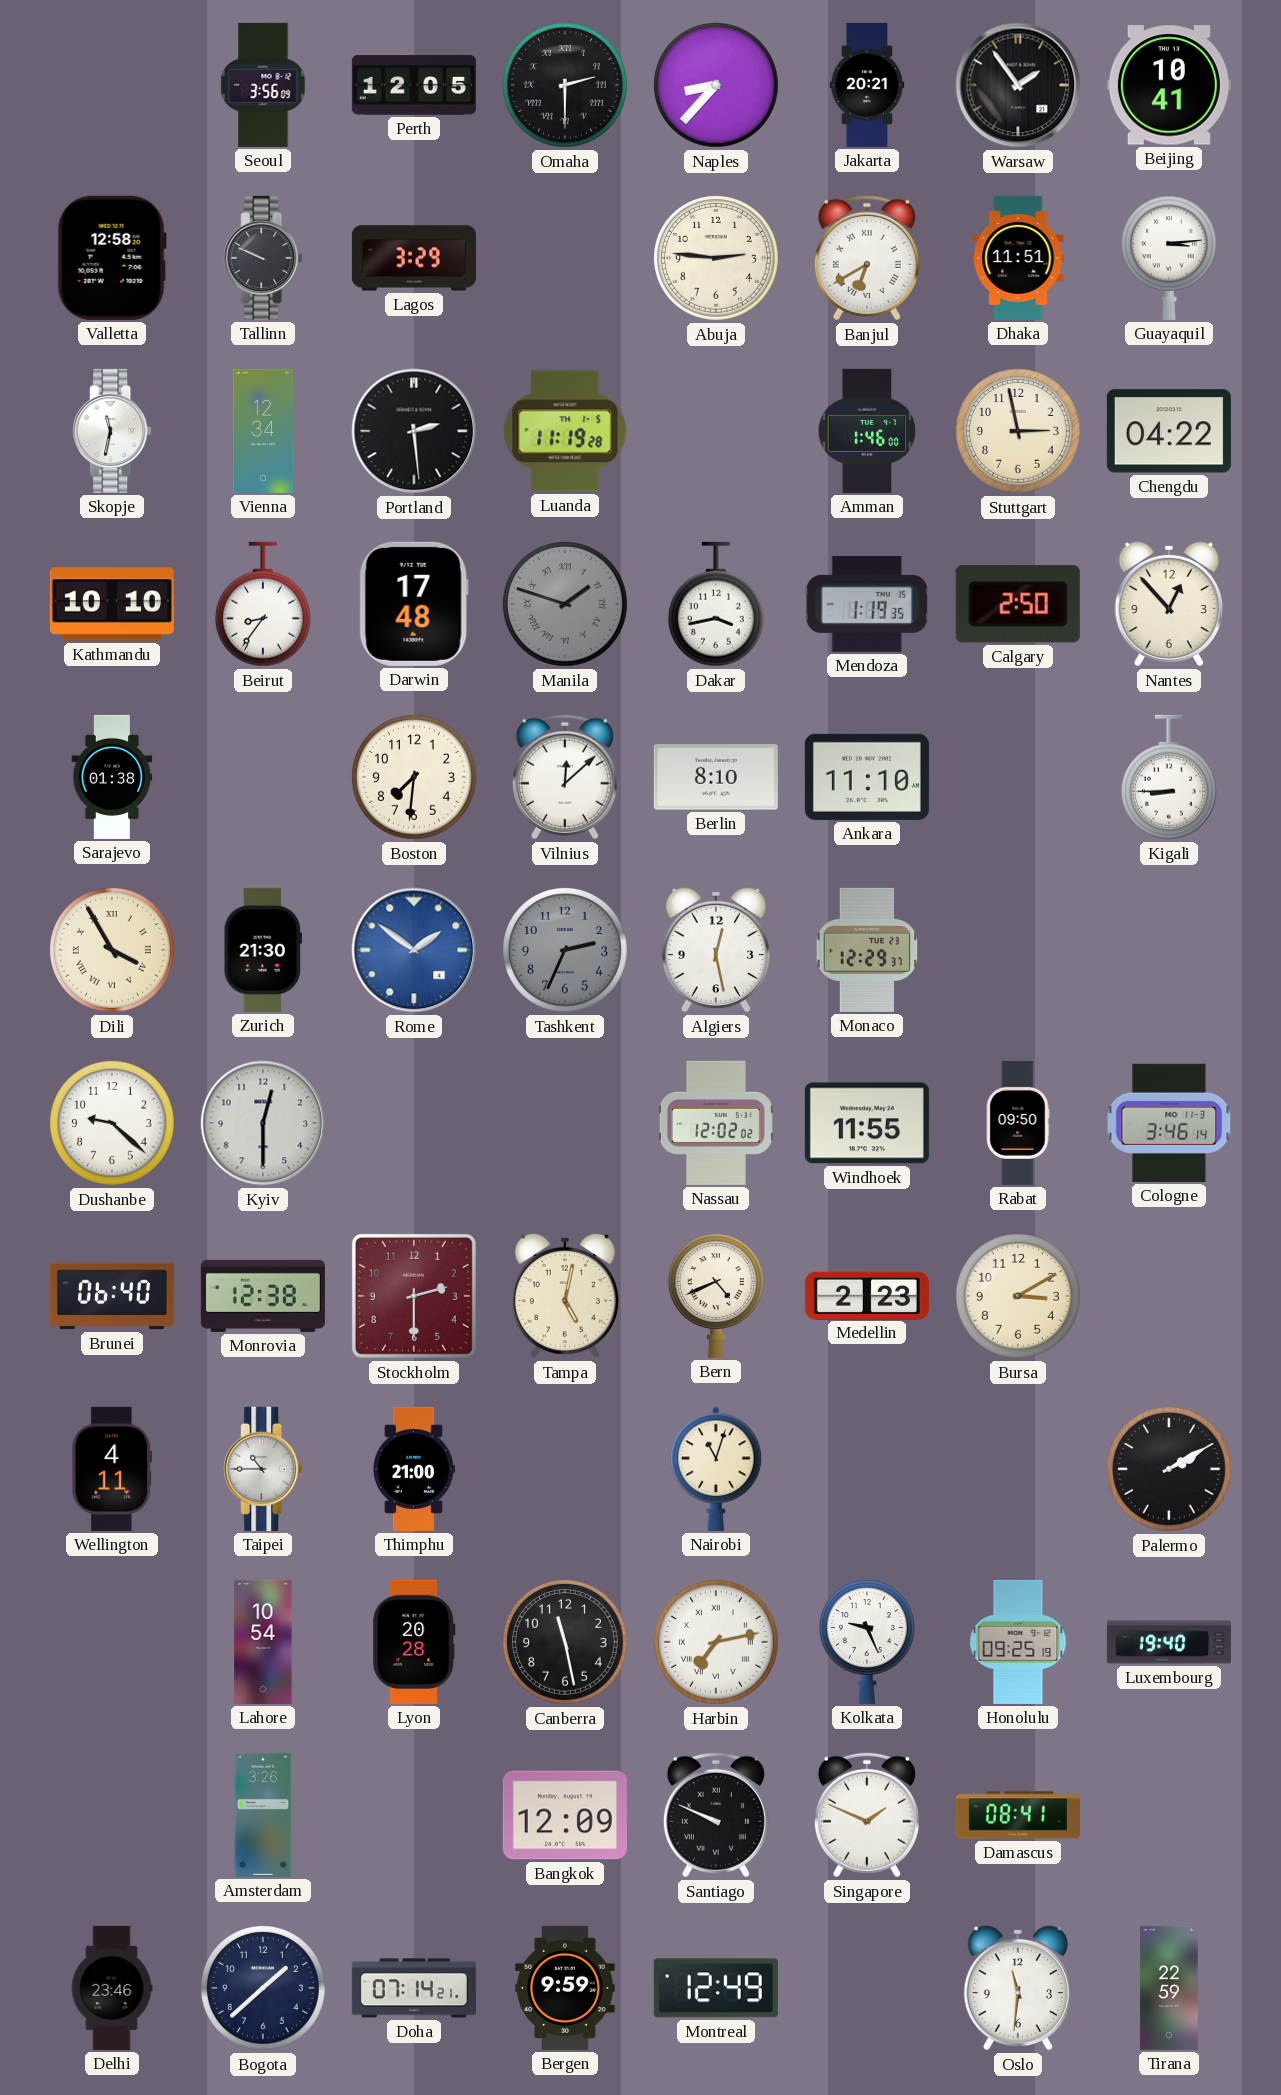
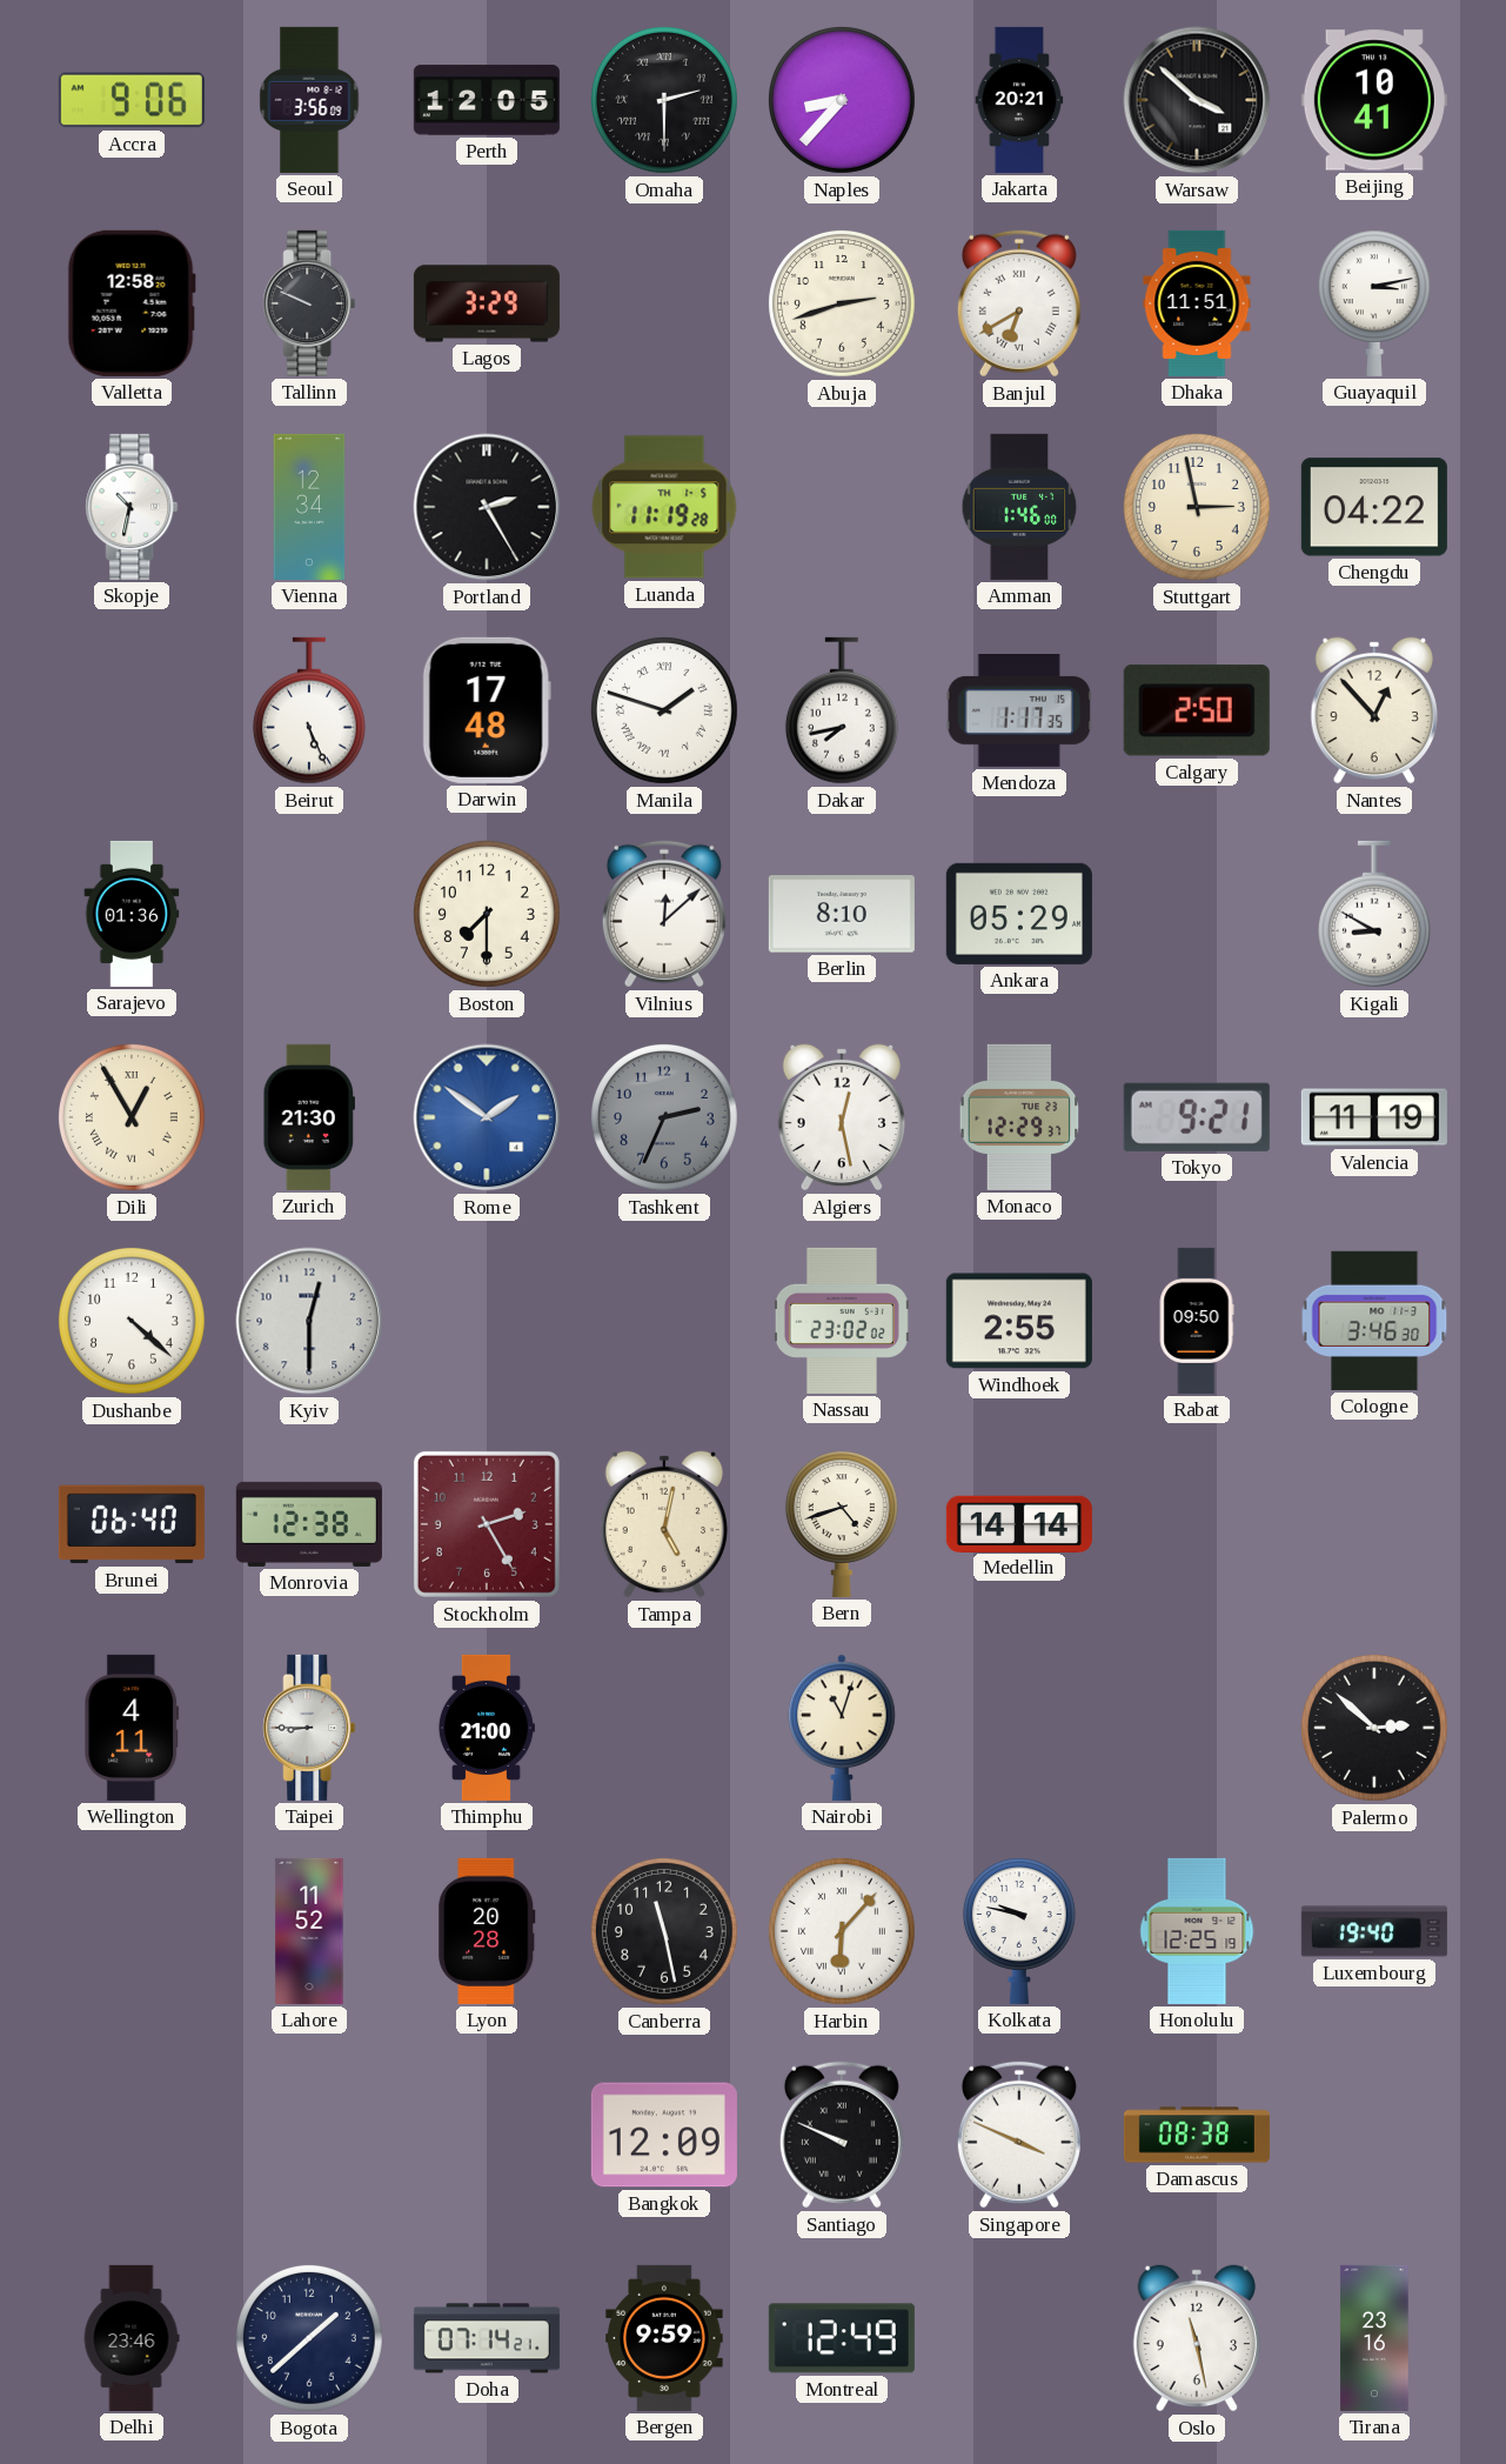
Accra: none -> 9:06
Warsaw: 1:54 -> 3:52
Abuja: 2:46 -> 2:42
Guayaquil: 3:14 -> 3:13
Skopje: 11:32 -> 10:32
Portland: 2:29 -> 2:25
Kathmandu: 10:10 -> none
Beirut: 8:36 -> 5:26
Manila dial: grey -> white
Dakar: 3:43 -> 7:43
Mendoza: 1:19 -> 1:17
Sarajevo: 01:38 -> 01:36
Boston: 7:31 -> 7:30
Ankara: 11:10 -> 05:29
Kigali: 8:45 -> 8:50
Dili: 3:55 -> 12:55
Tokyo: none -> 9:21
Valencia: none -> 11:19
Dushanbe: 9:22 -> 4:22
Nassau: 12:02 -> 23:02
Windhoek: 11:55 -> 2:55
Cologne: 3:46:14 -> 3:46:30
Stockholm: 2:30 -> 2:25
Bern: 4:41 -> 4:42
Medellin: 2:23 -> 14:14
Bursa: 3:10 -> none
Taipei: 10:45 -> 8:45
Palermo: 2:10 -> 2:52
Lahore: 10:54 -> 11:52
Harbin: 7:13 -> 6:07
Kolkata: 9:26 -> 9:47
Honolulu: 09:25 -> 12:25
Amsterdam: 3:26 -> none
Singapore: 1:49 -> 3:49
Damascus: 08:41 -> 08:38
Oslo: 11:31 -> 11:28
Tirana: 22:59 -> 23:16
